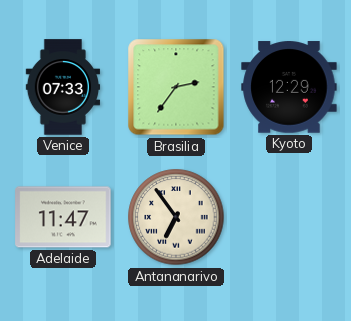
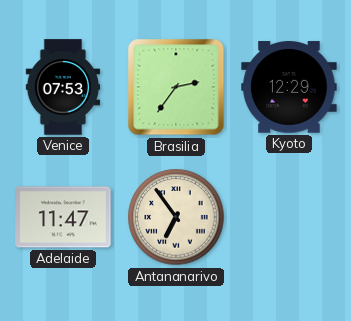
Venice: 07:33 -> 07:53
